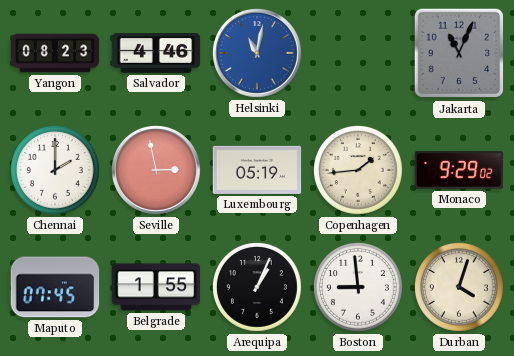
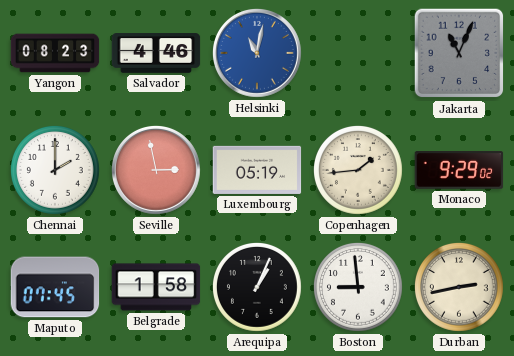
Belgrade: 1:55 -> 1:58
Durban: 4:03 -> 2:43
